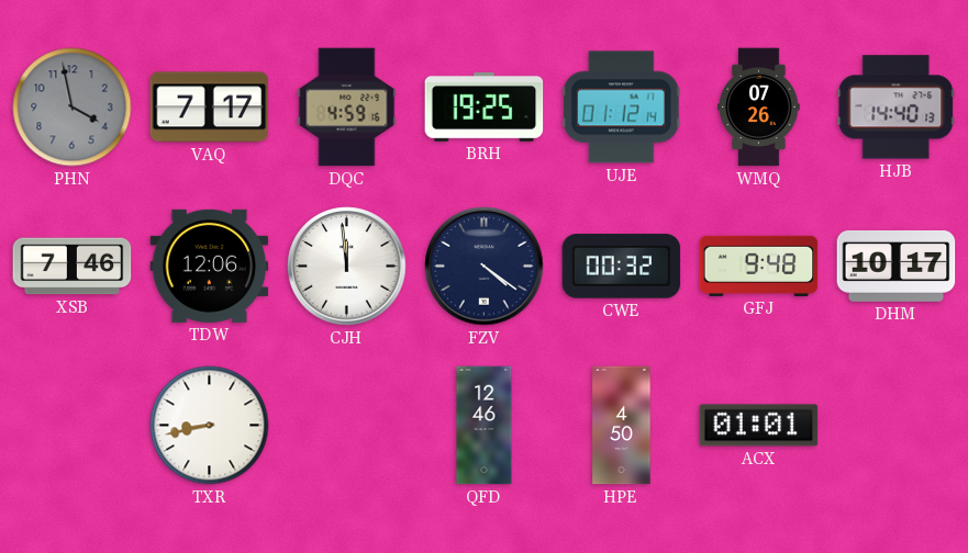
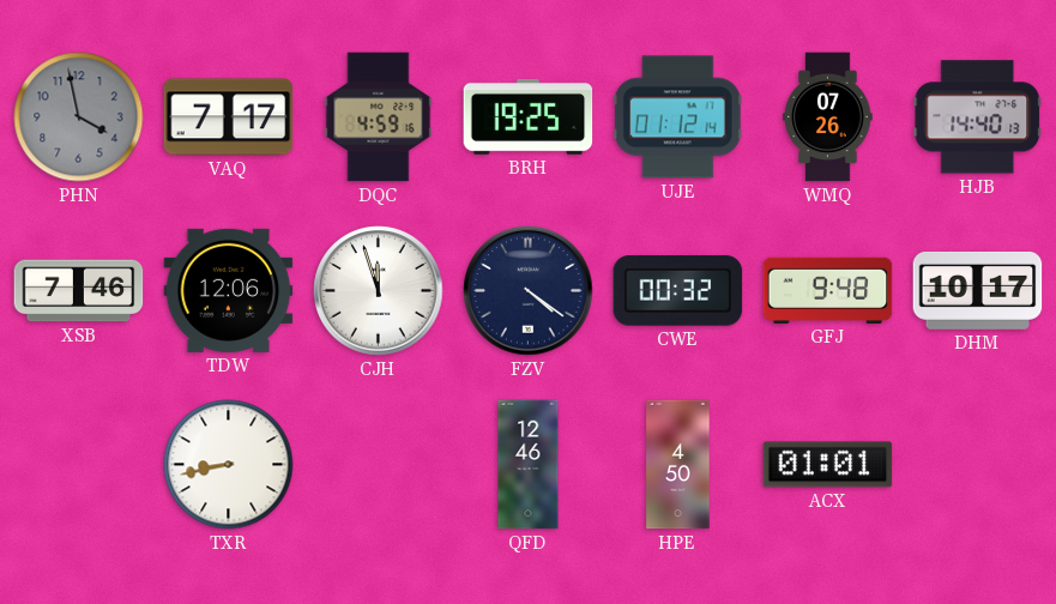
CJH: 11:59 -> 11:57
